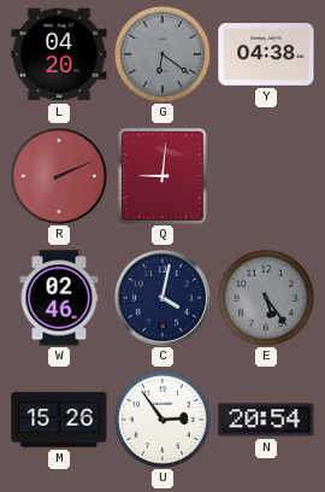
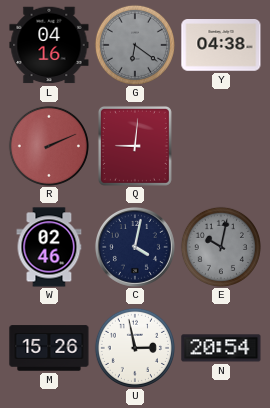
L: 04:20 -> 04:16
E: 5:24 -> 10:02
U: 2:54 -> 2:58
